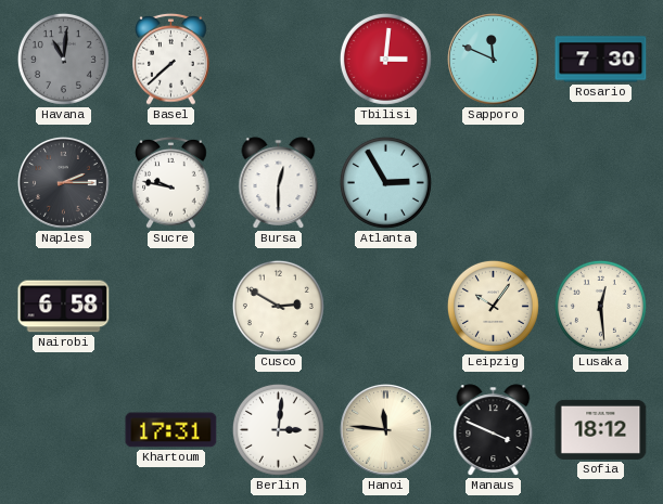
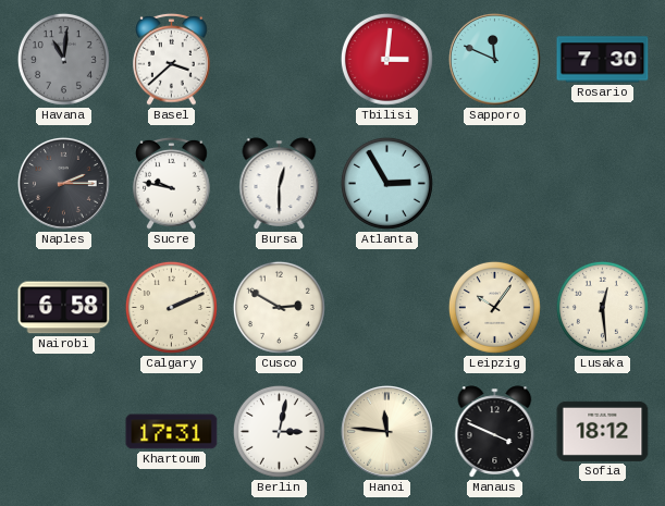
Basel: 7:38 -> 3:38
Calgary: none -> 2:11
Berlin: 3:01 -> 3:02
